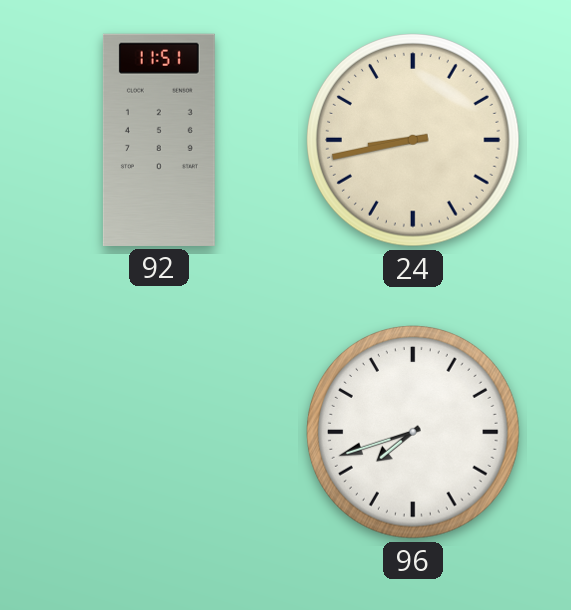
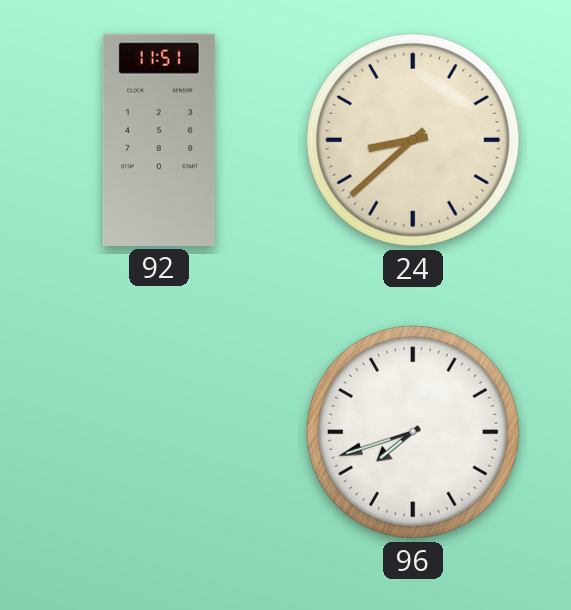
24: 8:43 -> 8:38
